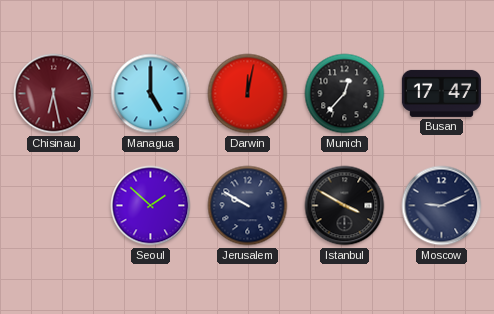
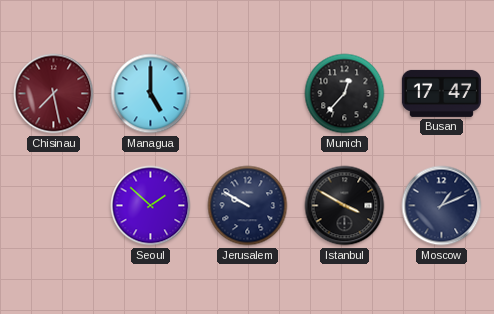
Chisinau: 6:28 -> 7:28
Darwin: 12:02 -> none
Moscow: 9:11 -> 1:11
